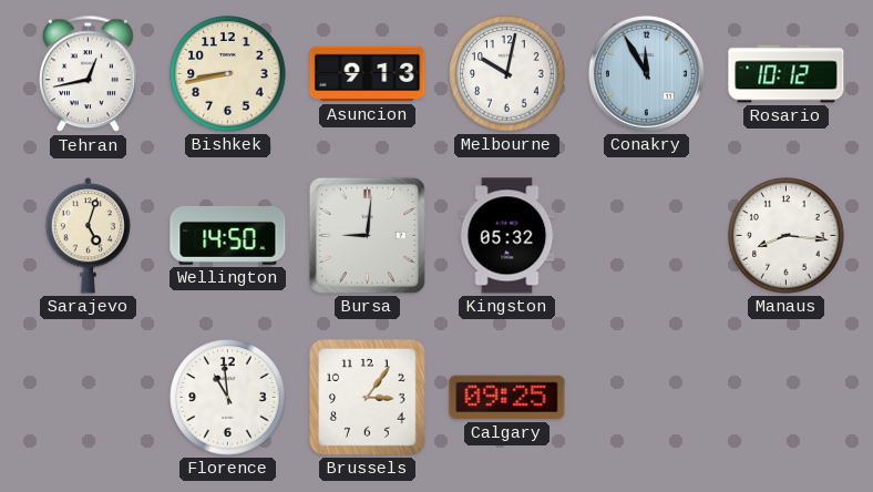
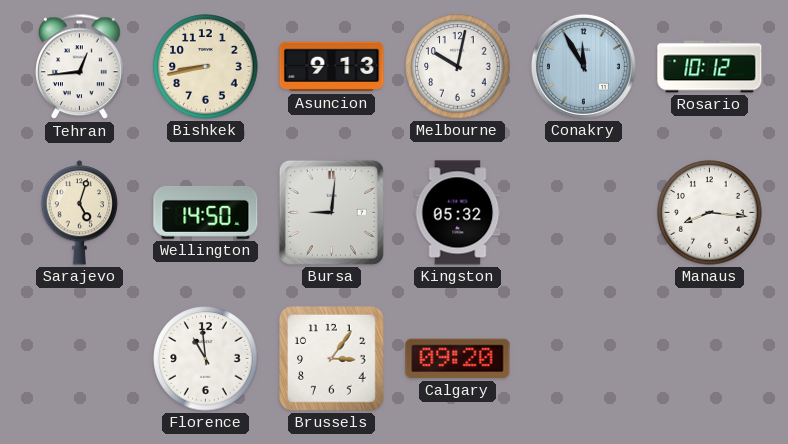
Tehran: 12:43 -> 12:44
Calgary: 09:25 -> 09:20
